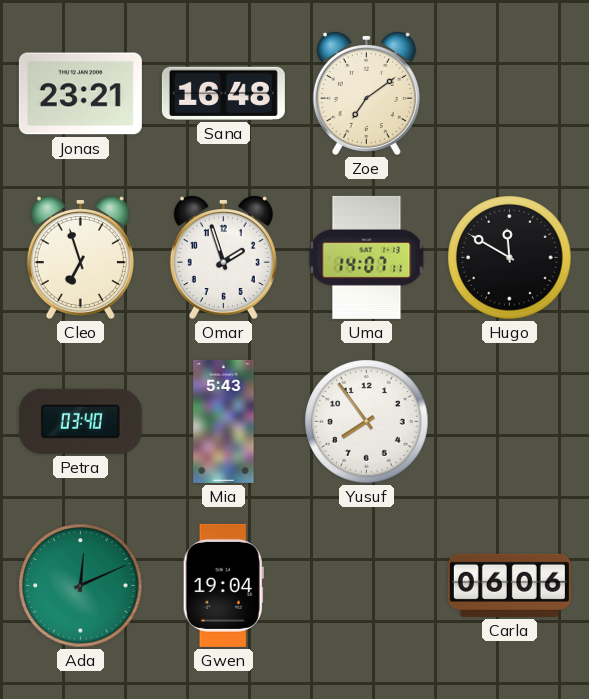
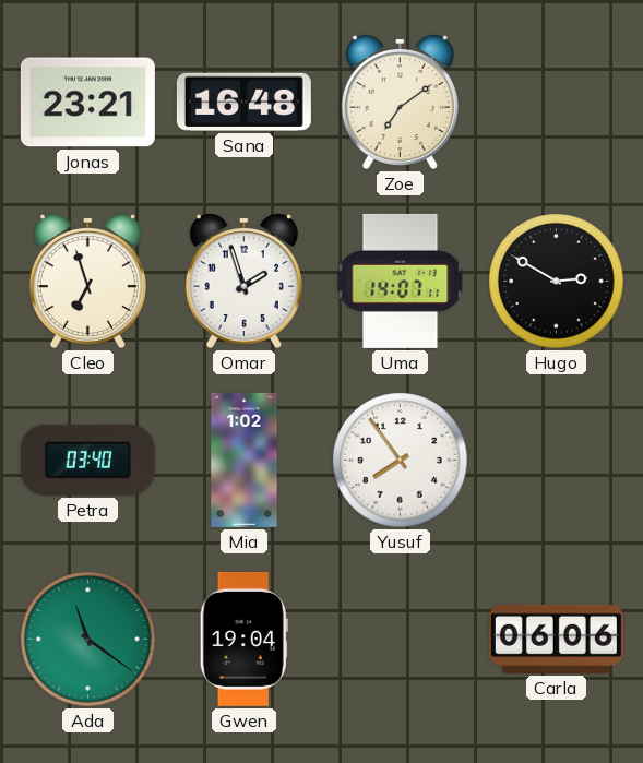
Hugo: 11:50 -> 2:50
Mia: 5:43 -> 1:02
Ada: 12:11 -> 11:21
